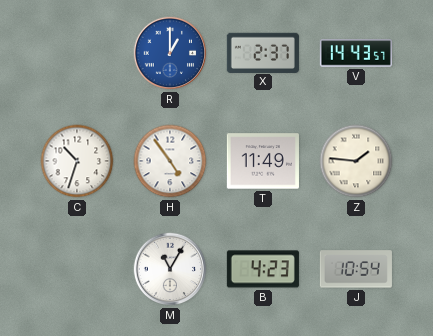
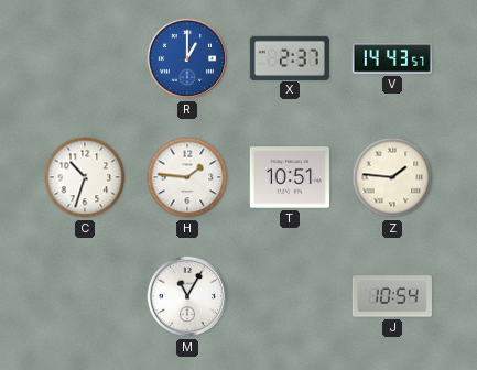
H: 4:54 -> 1:46
T: 11:49 -> 10:51
B: 4:23 -> none
